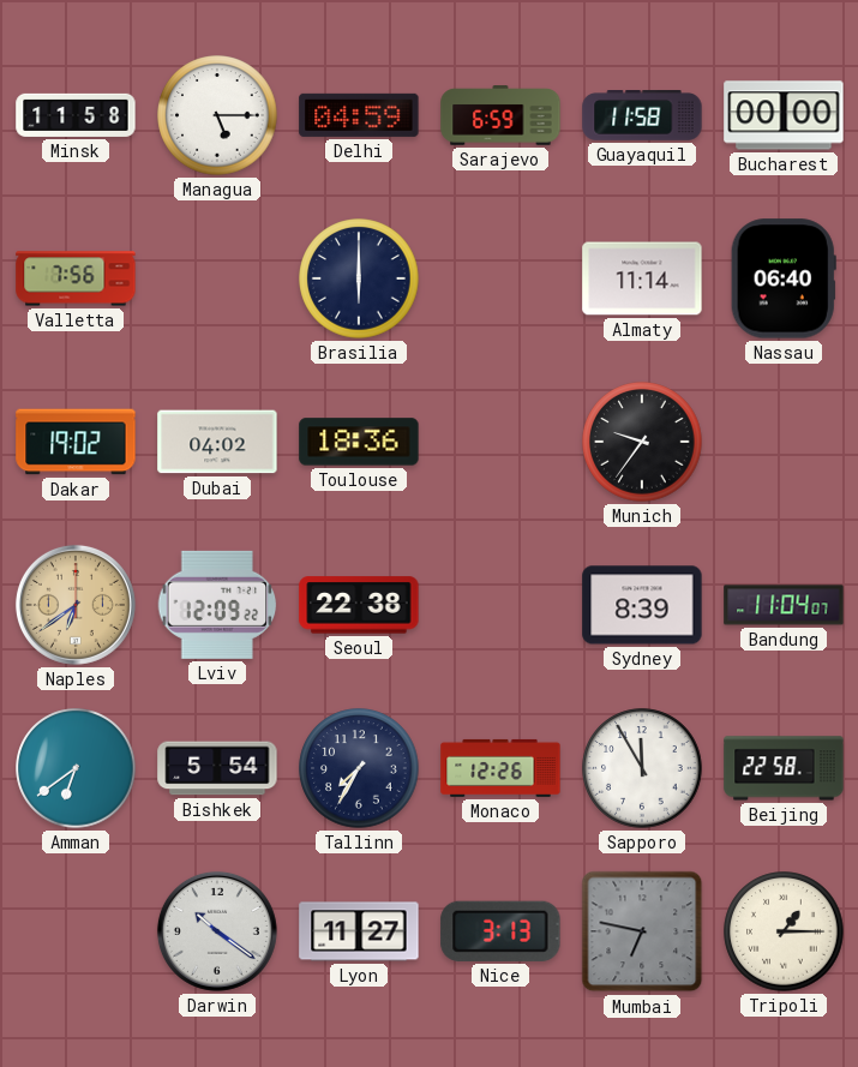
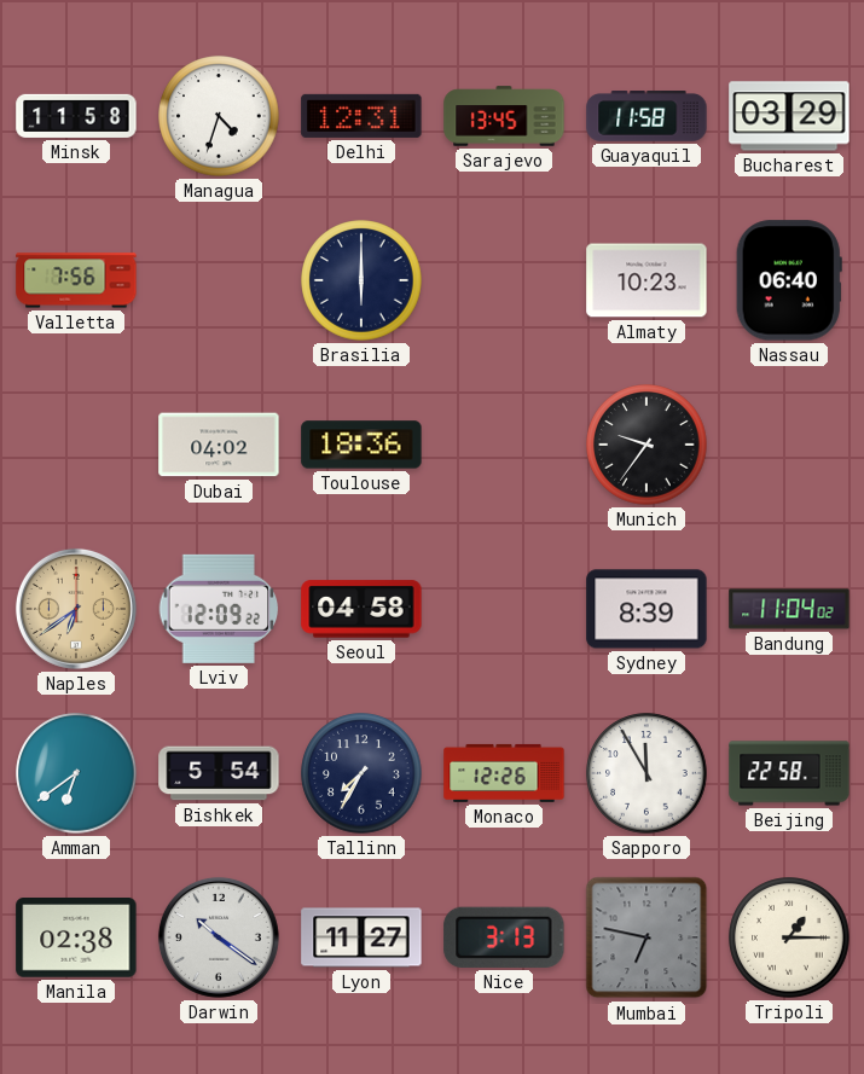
Managua: 5:15 -> 4:33
Delhi: 04:59 -> 12:31
Sarajevo: 6:59 -> 13:45
Bucharest: 00:00 -> 03:29
Almaty: 11:14 -> 10:23
Dakar: 19:02 -> none
Seoul: 22:38 -> 04:58
Bandung: 11:04:07 -> 11:04:02
Manila: none -> 02:38
